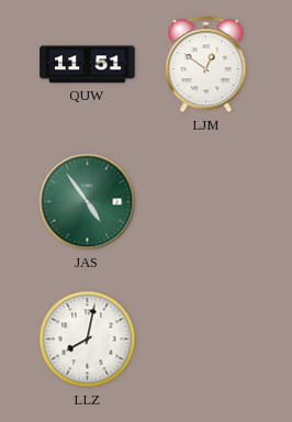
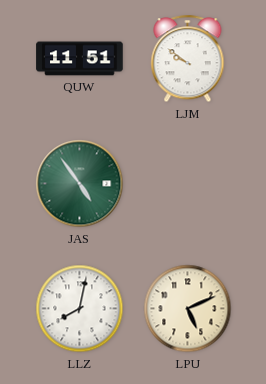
LJM: 12:51 -> 9:51
LPU: none -> 5:11
